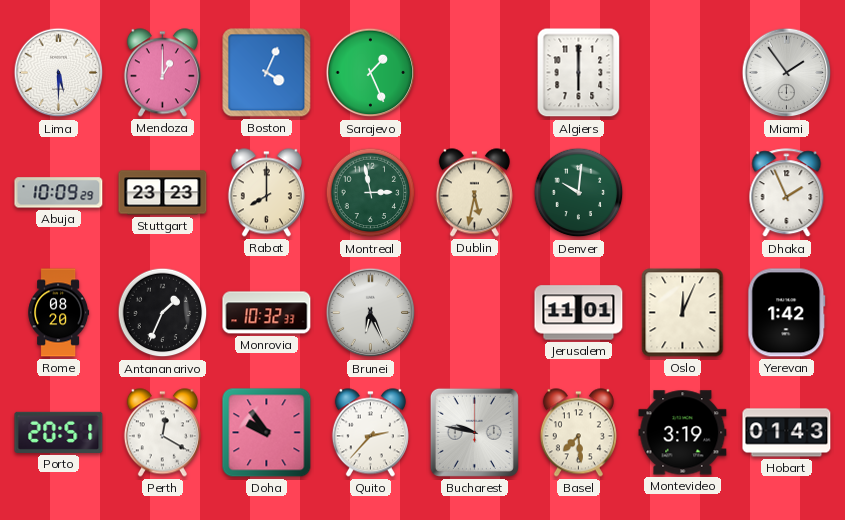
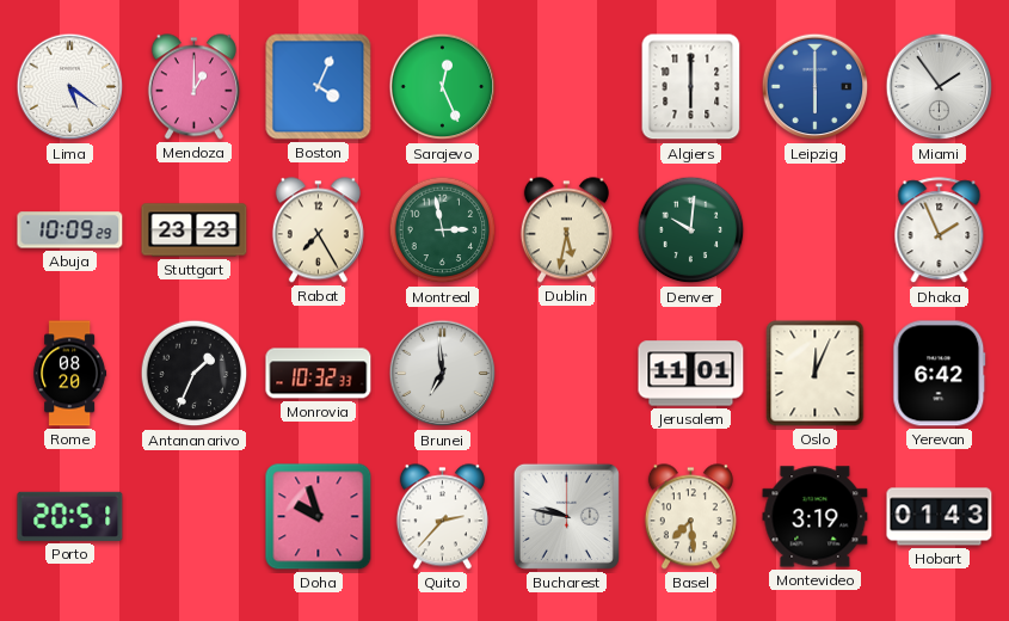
Lima: 5:30 -> 5:21
Sarajevo: 1:26 -> 12:26
Leipzig: none -> 6:00
Rabat: 8:00 -> 7:25
Brunei: 6:26 -> 6:59
Yerevan: 1:42 -> 6:42
Perth: 12:20 -> none
Doha: 9:54 -> 9:57
